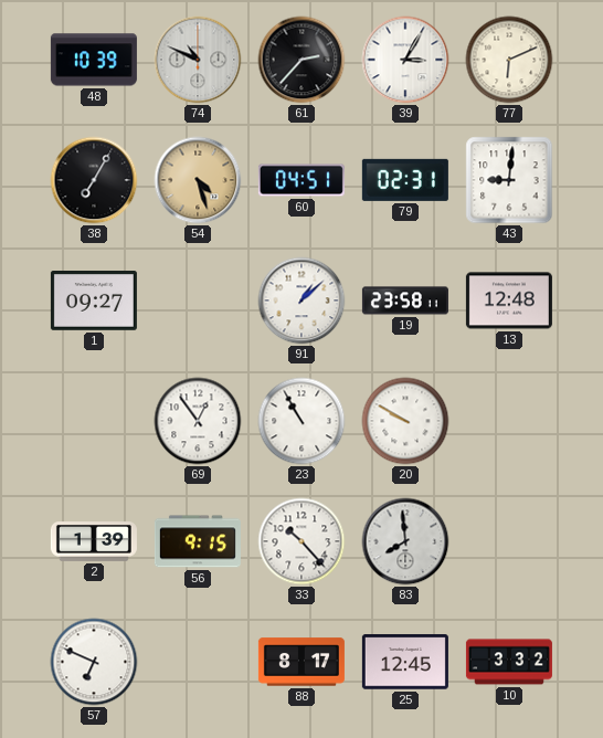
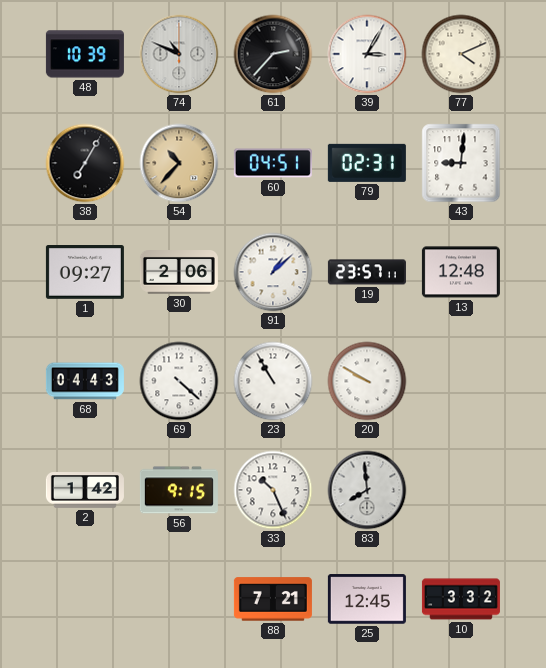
77: 6:11 -> 4:11
54: 4:27 -> 10:37
30: none -> 2:06
19: 23:58 -> 23:57
68: none -> 04:43
69: 12:54 -> 4:22
2: 1:39 -> 1:42
33: 10:23 -> 10:26
57: 6:49 -> none
88: 8:17 -> 7:21
